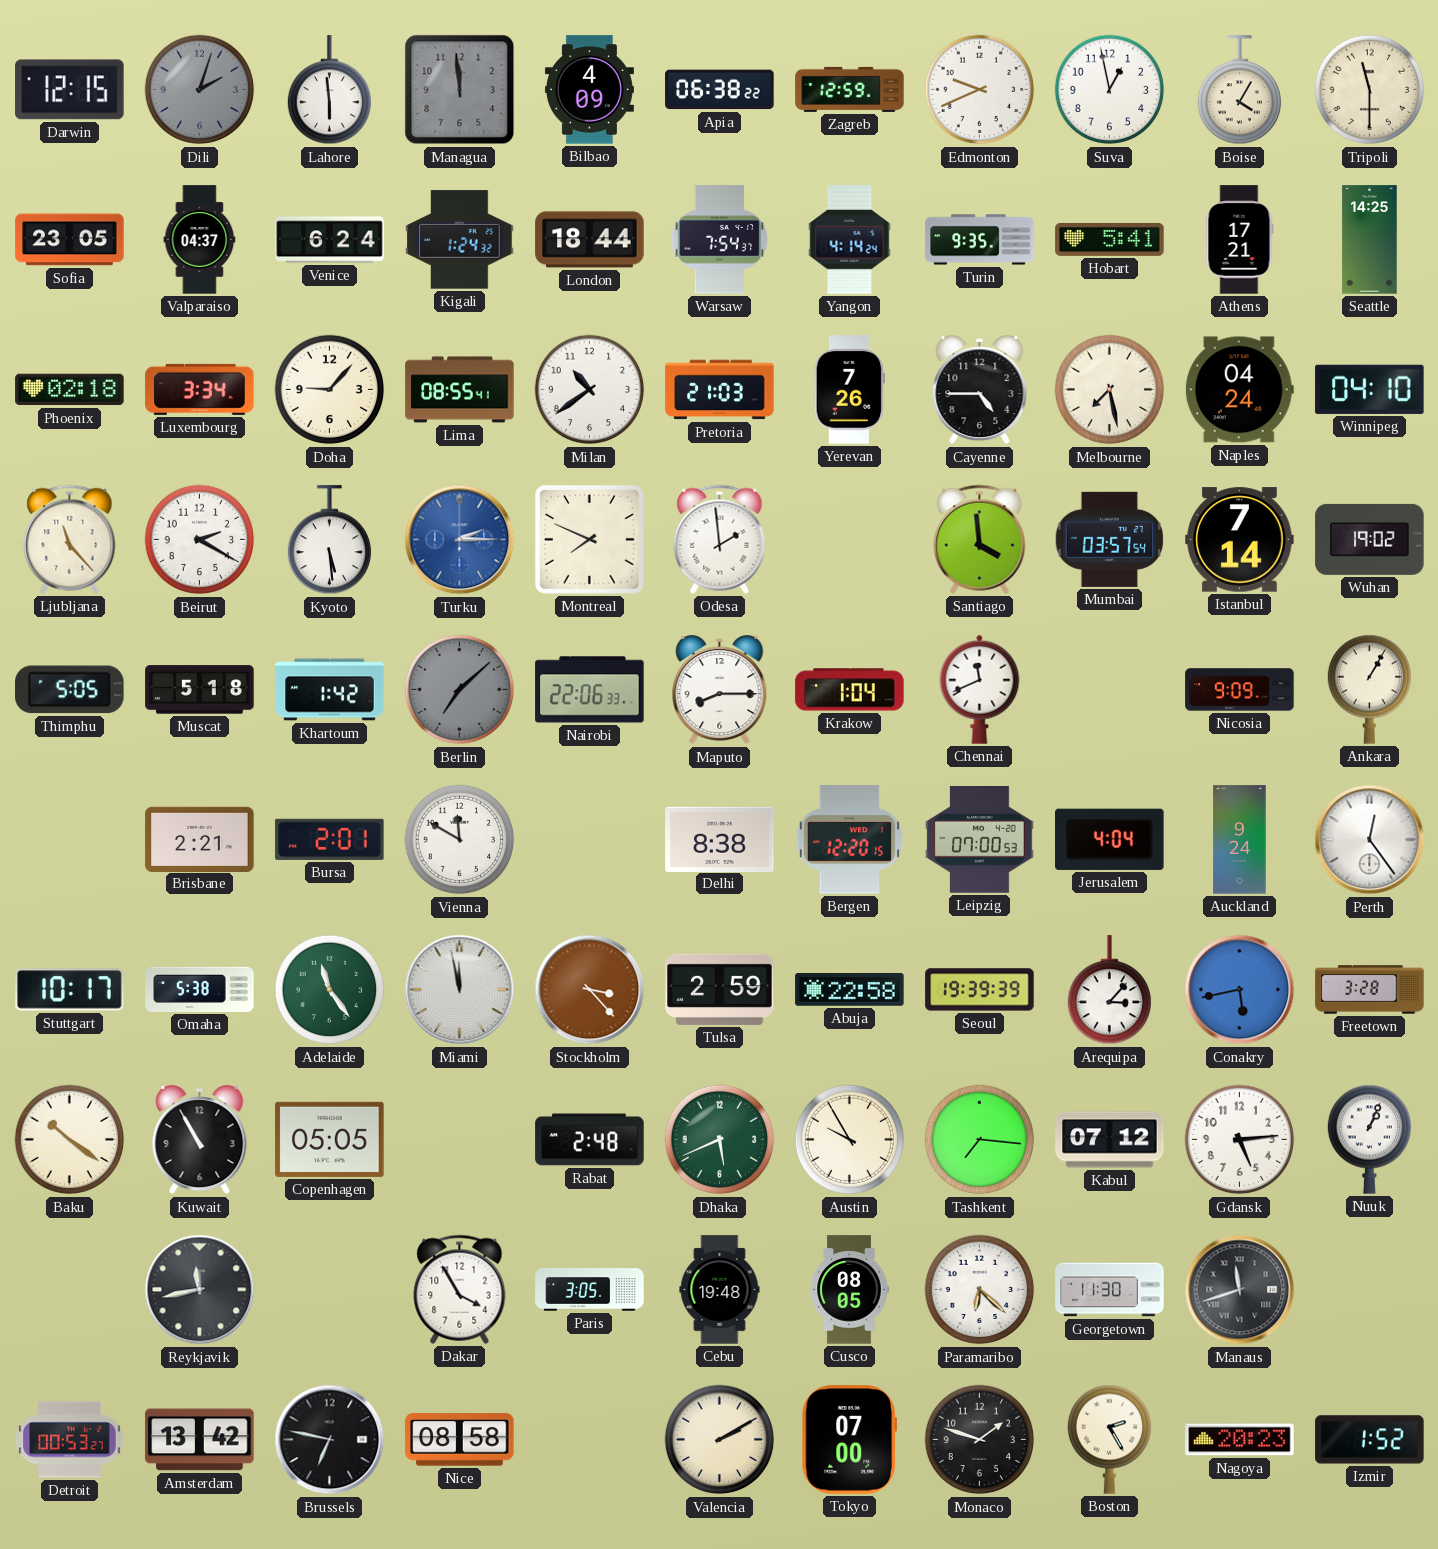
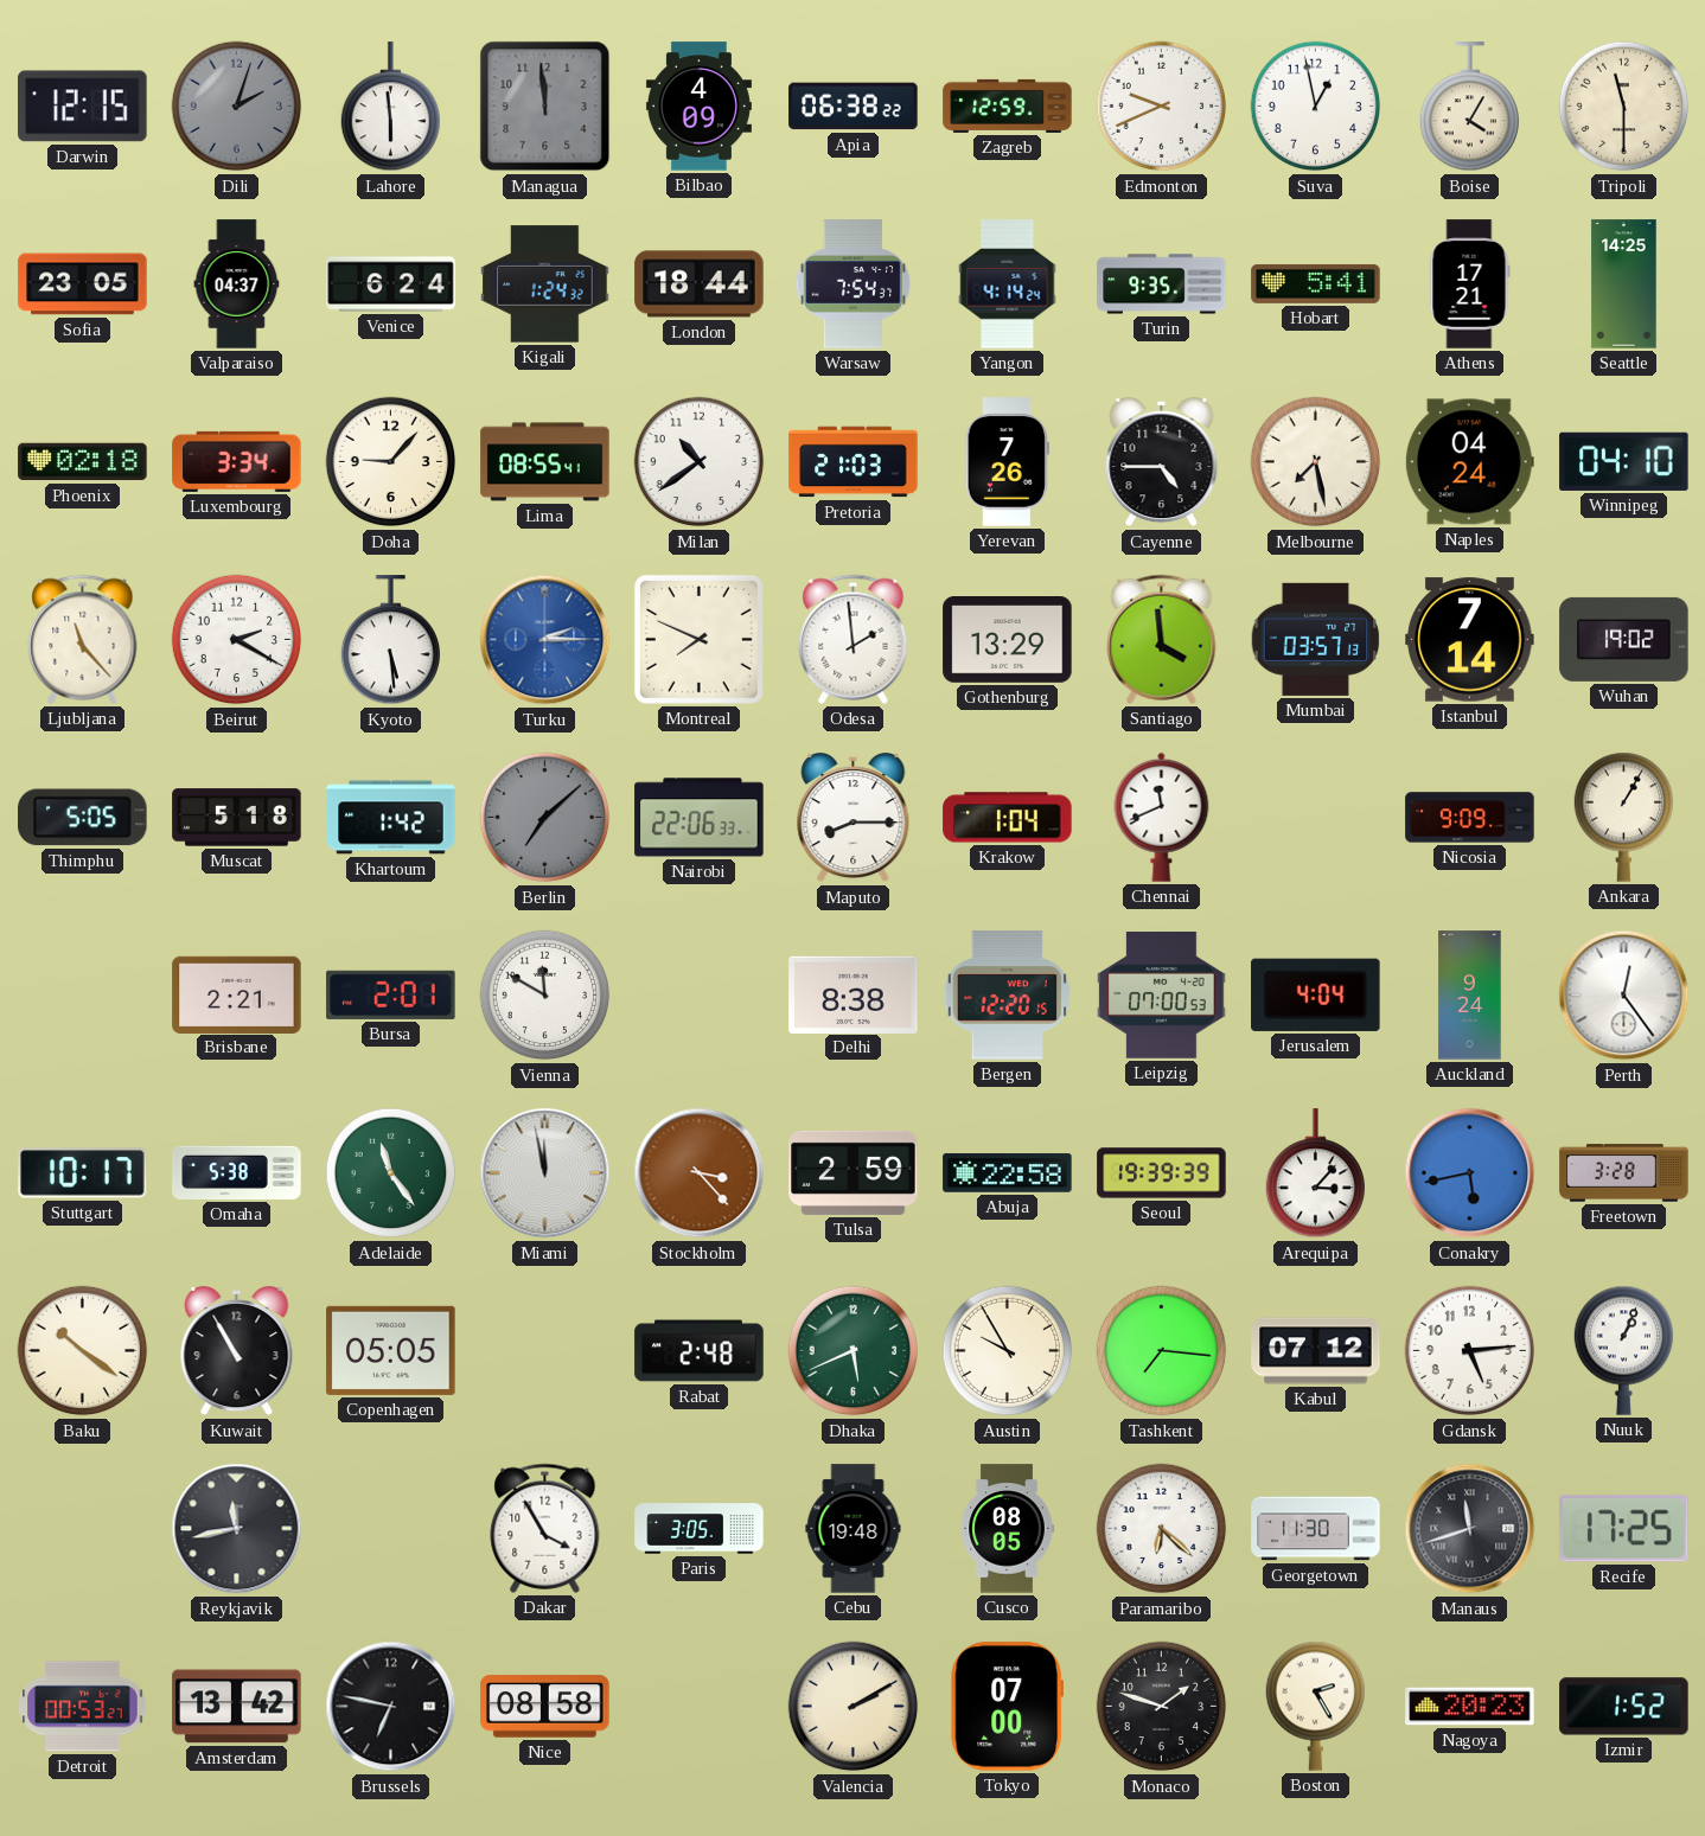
Gothenburg: none -> 13:29
Mumbai: 03:57:54 -> 03:57:13
Recife: none -> 17:25
